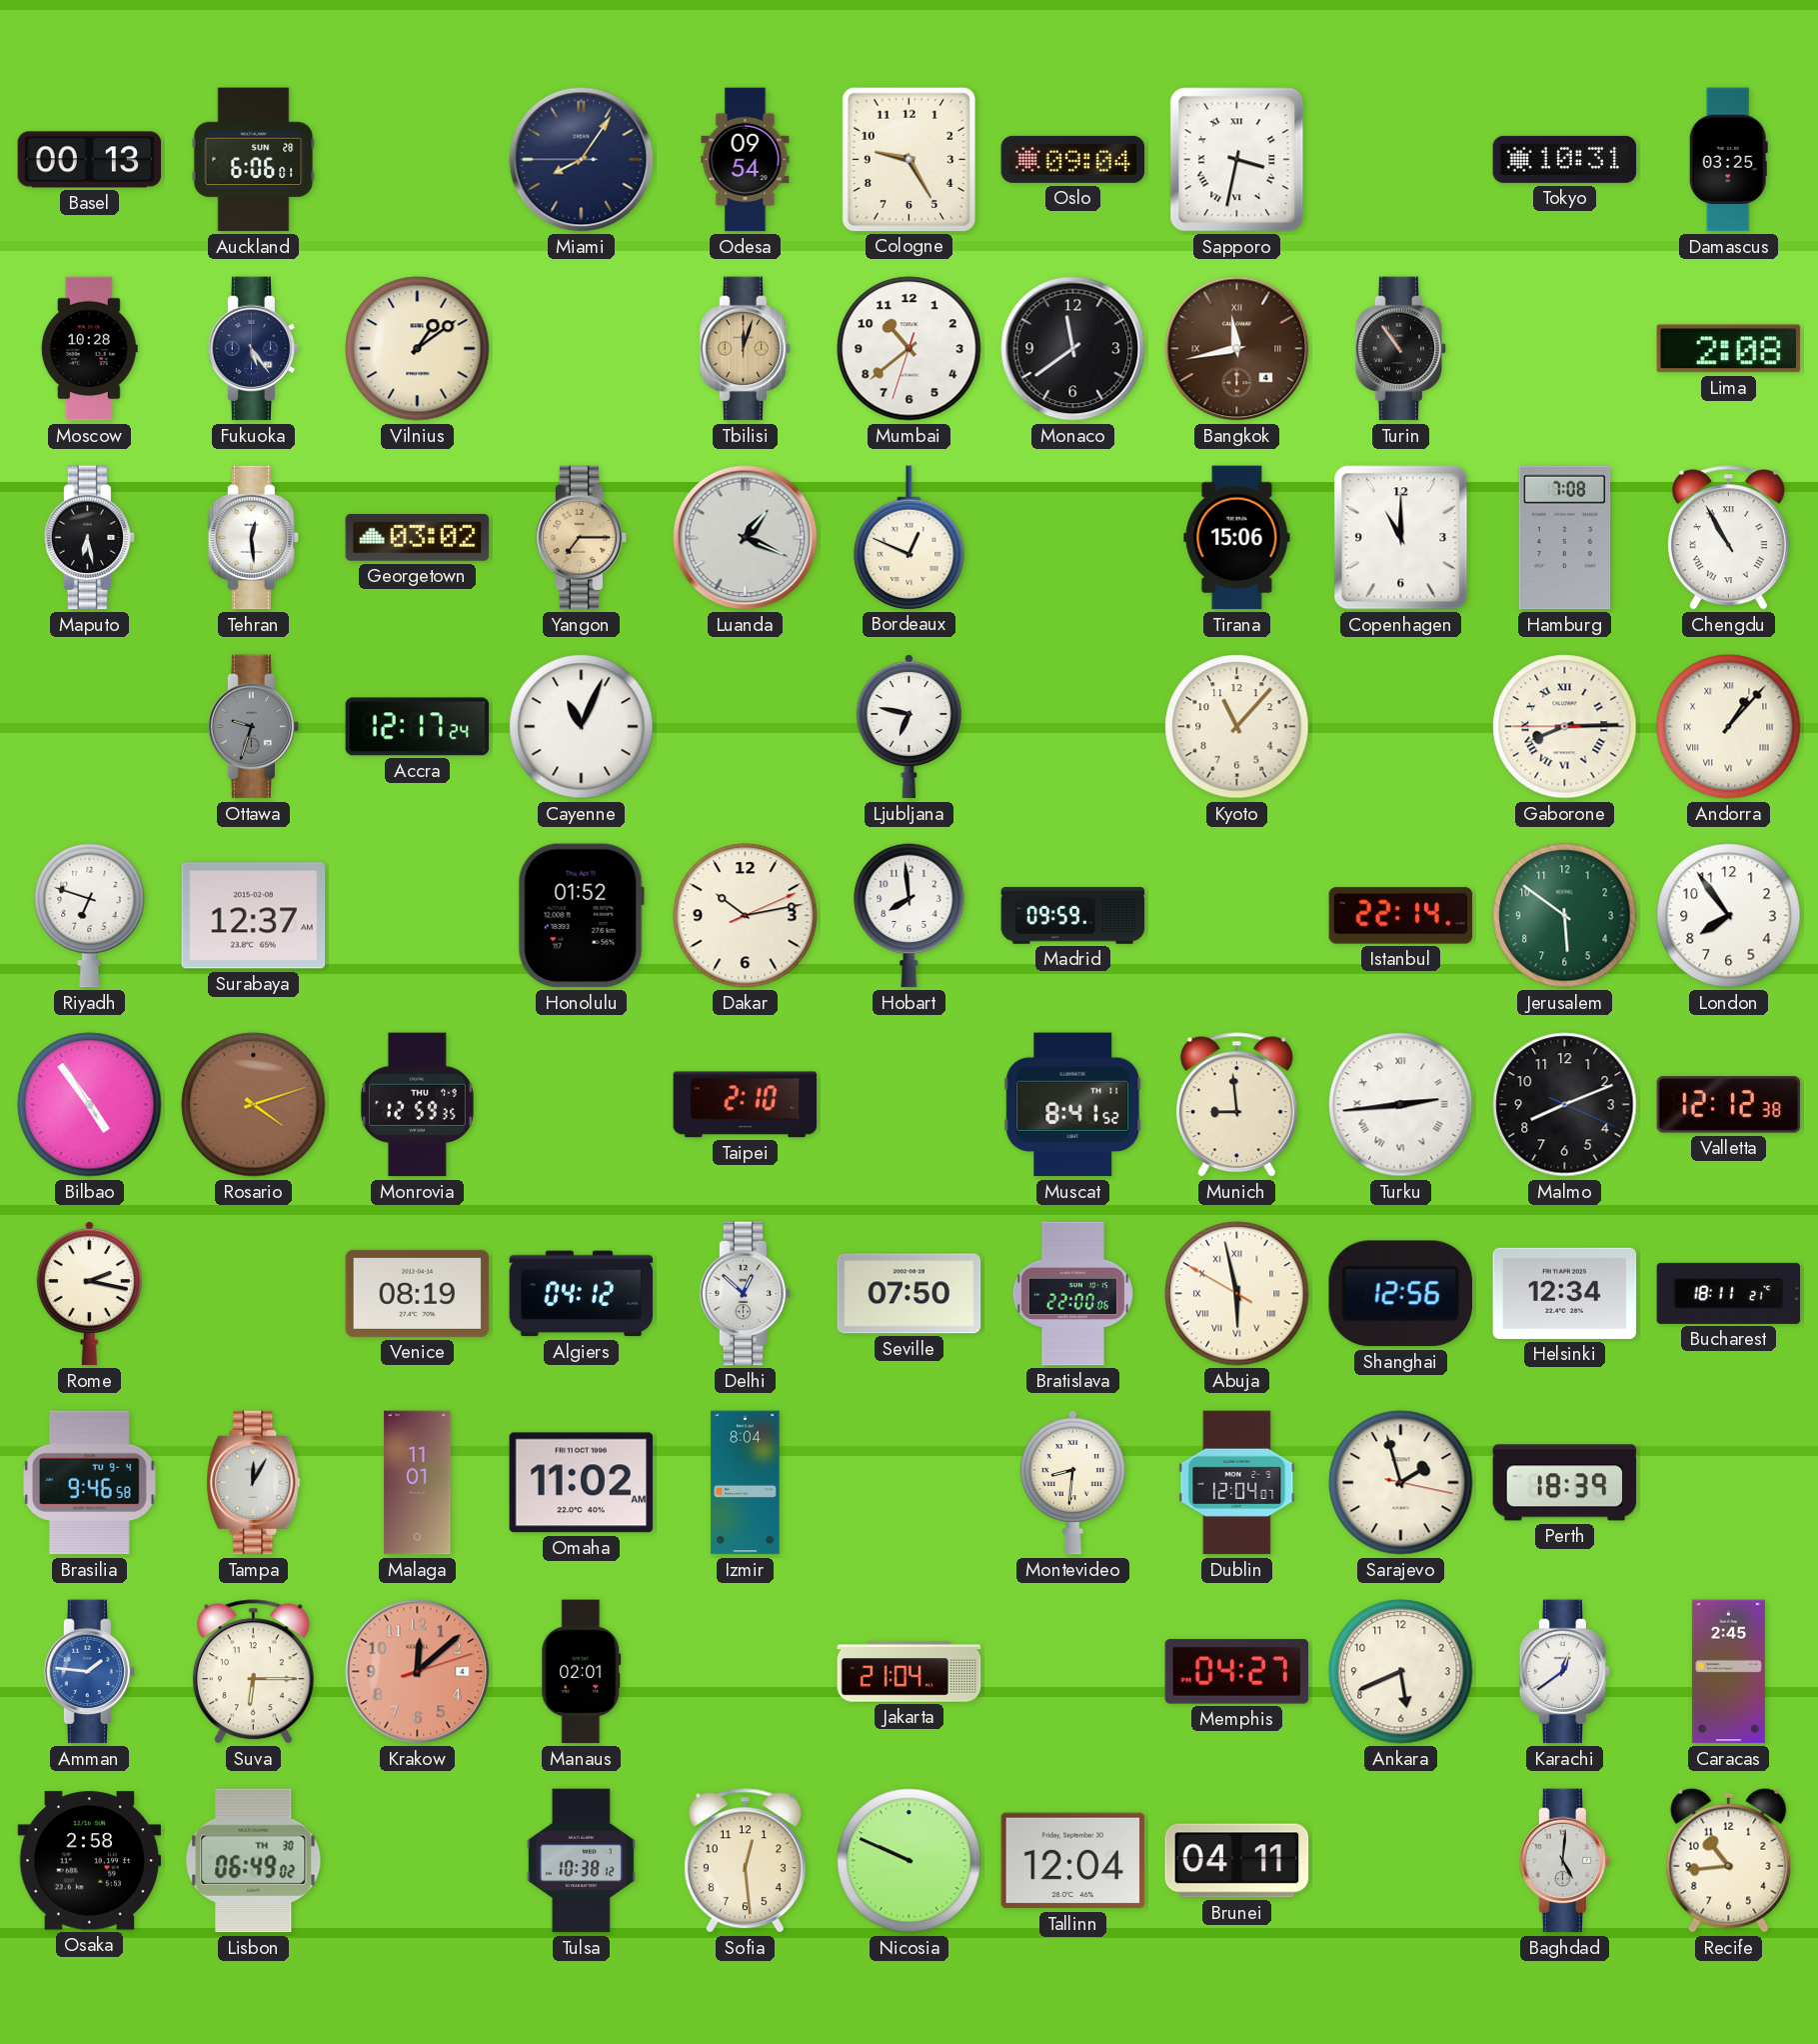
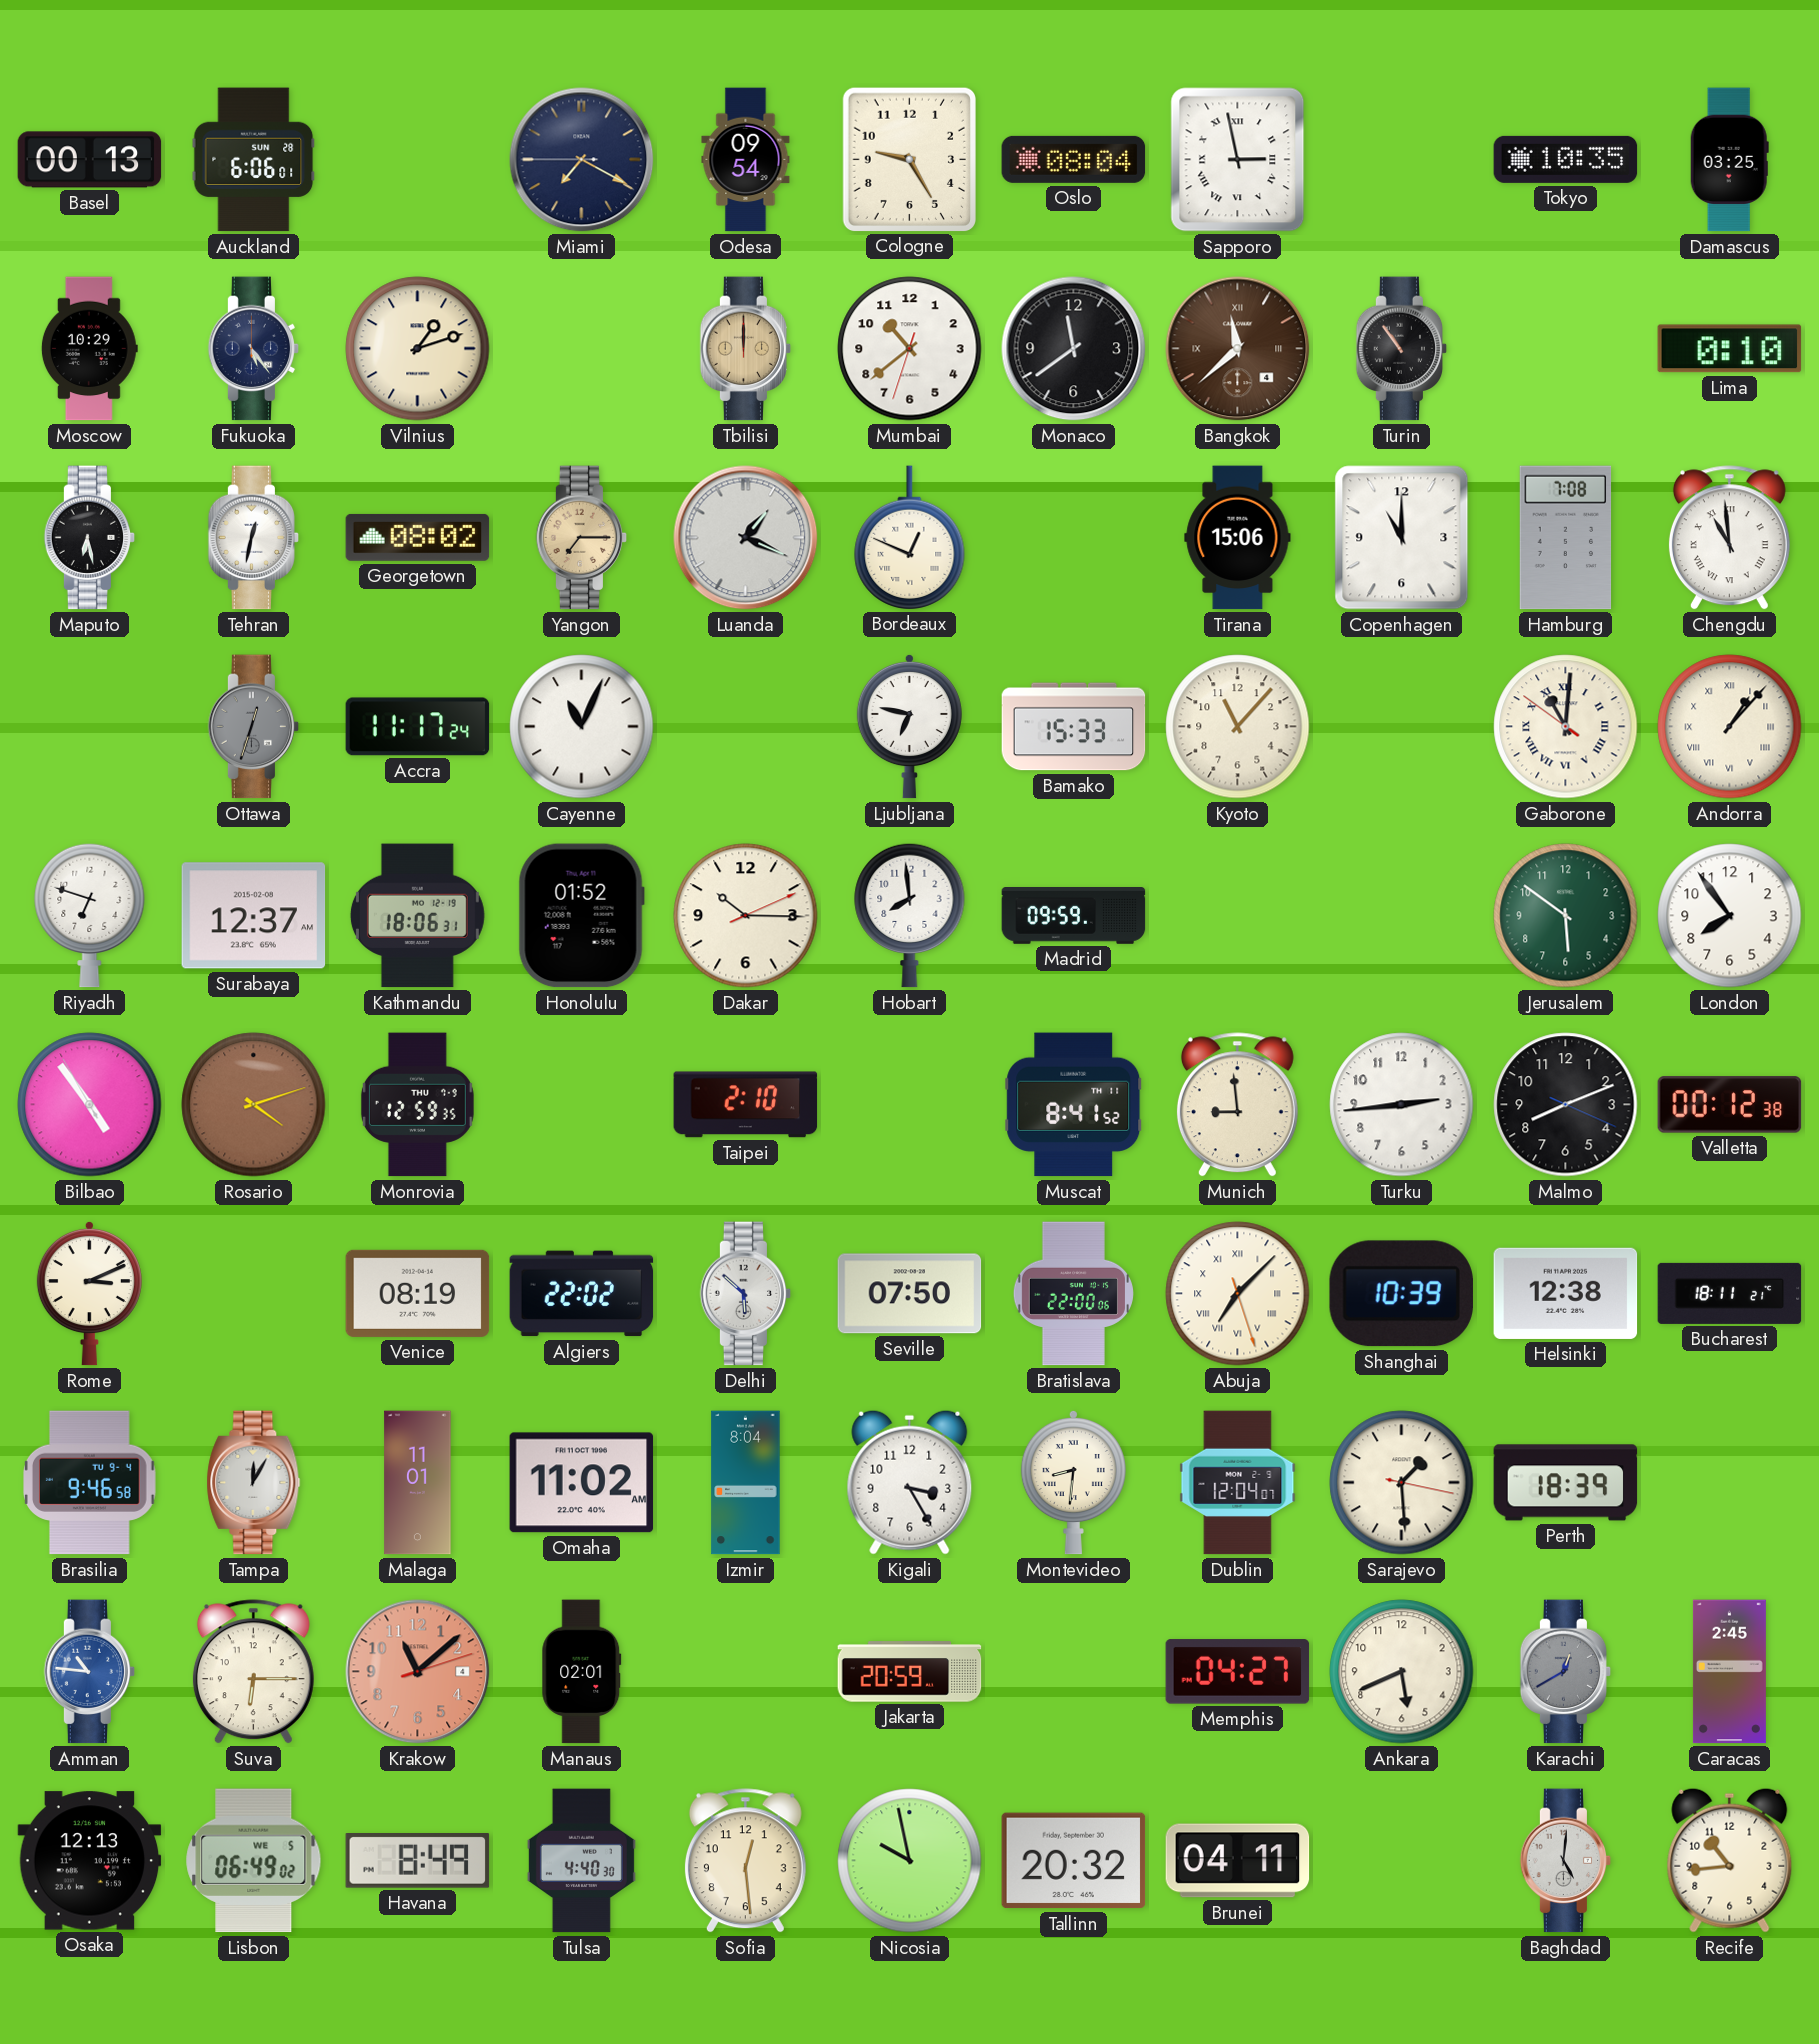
Miami: 8:05 -> 7:19
Oslo: 09:04 -> 08:04
Sapporo: 3:32 -> 2:58
Tokyo: 10:31 -> 10:35
Moscow: 10:28 -> 10:29
Vilnius: 1:09 -> 1:12
Tbilisi: 12:03 -> 12:00
Bangkok: 11:43 -> 11:38
Lima: 2:08 -> 0:10
Tehran: 12:29 -> 12:32
Georgetown: 03:02 -> 08:02
Chengdu: 10:55 -> 10:59
Ottawa: 9:33 -> 12:33
Accra: 12:17 -> 11:17
Bamako: none -> 15:33
Gaborone: 8:14 -> 11:00
Kathmandu: none -> 18:06
Dakar: 10:13 -> 10:15
Istanbul: 22:14 -> none
Turku numerals: Roman -> Arabic
Valletta: 12:12 -> 00:12
Rome: 2:17 -> 3:11
Algiers: 04:12 -> 22:02
Delhi: 12:52 -> 5:52
Abuja: 5:57 -> 7:07
Shanghai: 12:56 -> 10:39
Helsinki: 12:34 -> 12:38
Kigali: none -> 3:25
Sarajevo: 1:57 -> 1:29
Amman: 1:46 -> 10:46
Krakow: 12:08 -> 11:08
Jakarta: 21:04 -> 20:59
Karachi: 12:39 -> 12:40
Karachi dial: white -> grey
Osaka: 2:58 -> 12:13
Lisbon date: TH 30 -> WE 5
Havana: none -> 8:49
Tulsa: 10:38 -> 4:40
Nicosia: 9:49 -> 9:58
Tallinn: 12:04 -> 20:32
